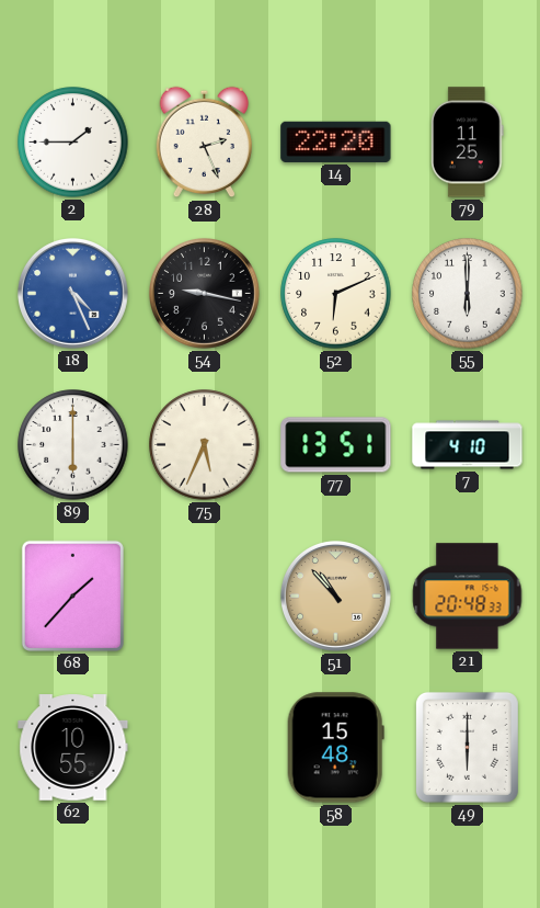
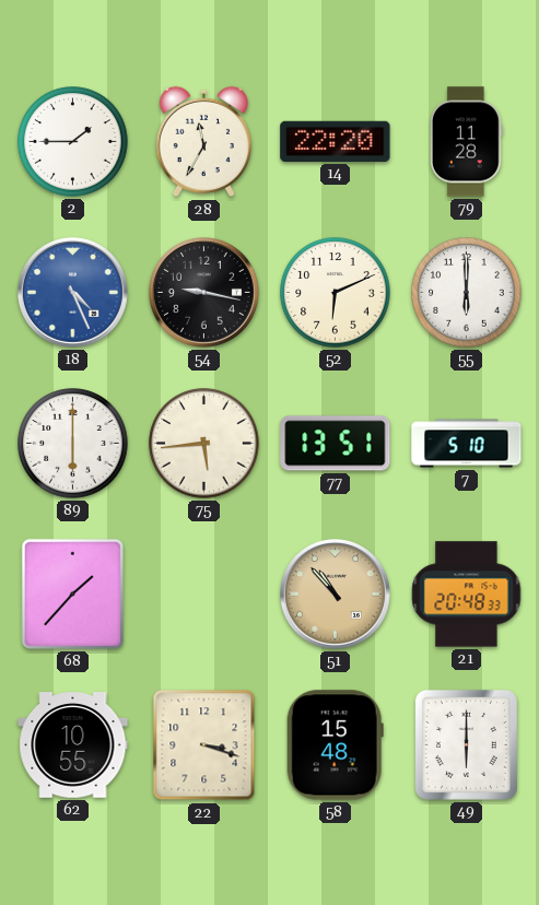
28: 2:26 -> 11:35
79: 11:25 -> 11:28
75: 5:34 -> 5:44
7: 4:10 -> 5:10
22: none -> 3:18
